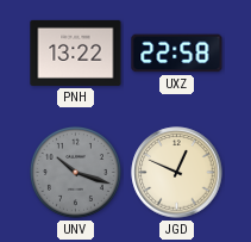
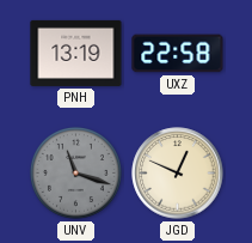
PNH: 13:22 -> 13:19
UNV: 10:18 -> 11:18
